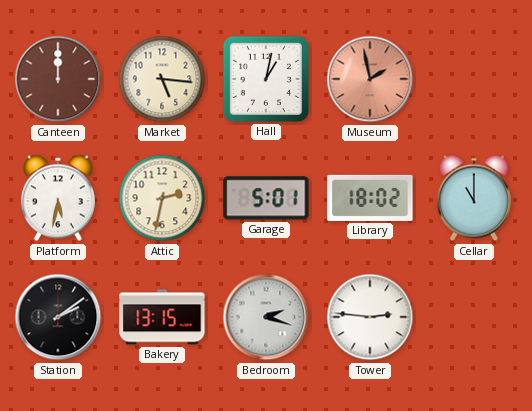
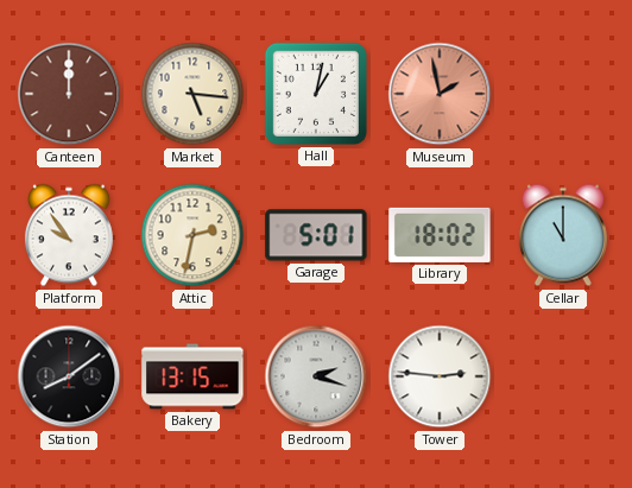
Platform: 5:32 -> 9:54
Station: 2:09 -> 8:09
